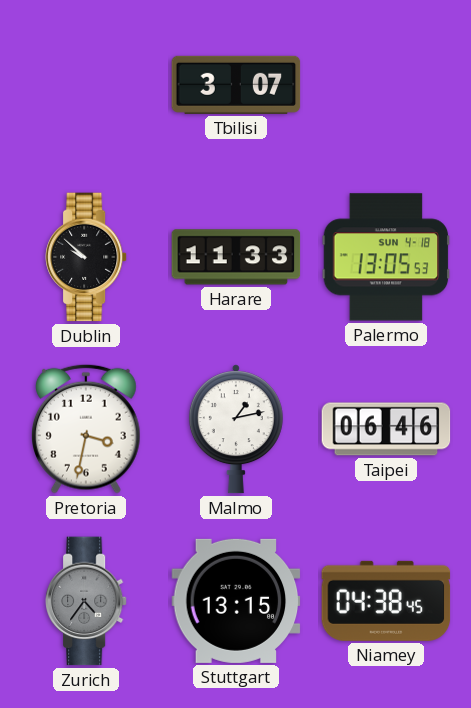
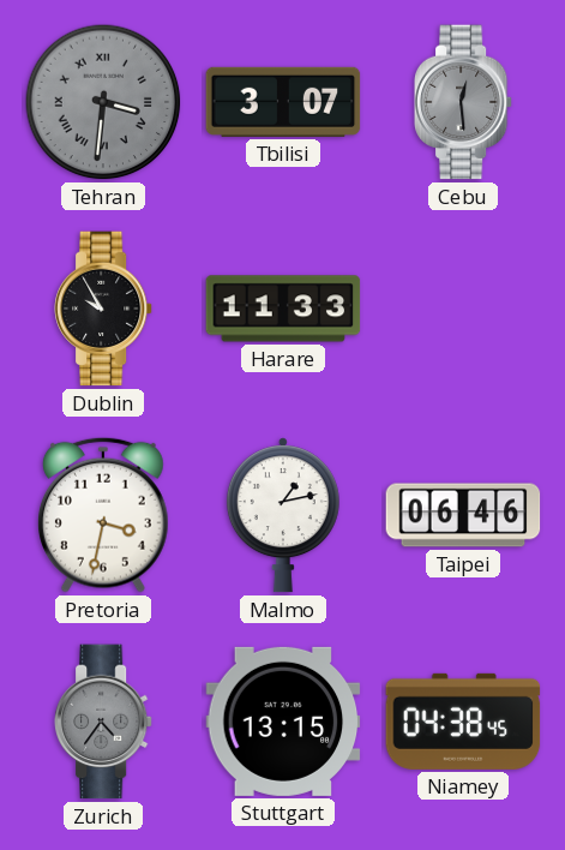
Tehran: none -> 3:31
Cebu: none -> 12:29
Dublin: 9:52 -> 9:55
Palermo: 13:05 -> none
